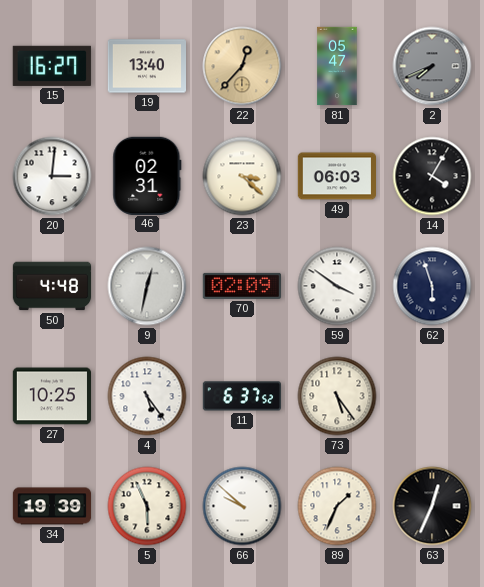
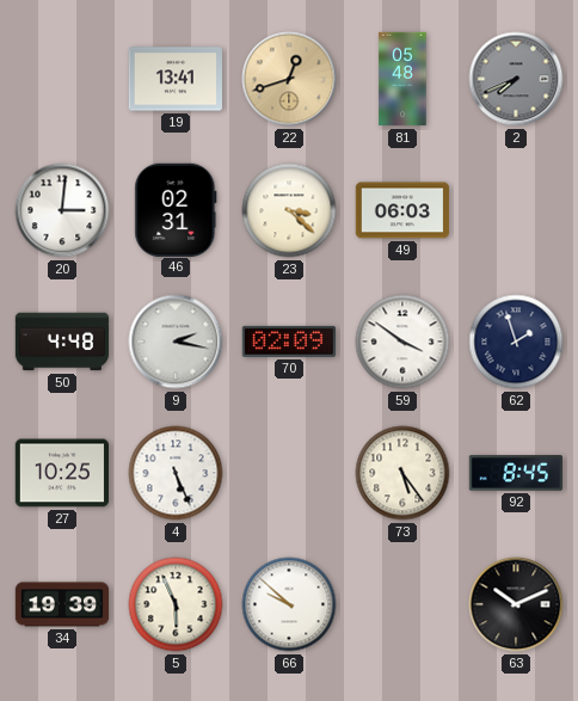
15: 16:27 -> none
19: 13:40 -> 13:41
22: 12:37 -> 12:42
81: 05:47 -> 05:48
14: 4:05 -> none
9: 12:32 -> 2:17
62: 5:57 -> 1:57
4: 5:24 -> 5:26
11: 6:37 -> none
92: none -> 8:45
89: 1:34 -> none
63: 12:34 -> 10:11
